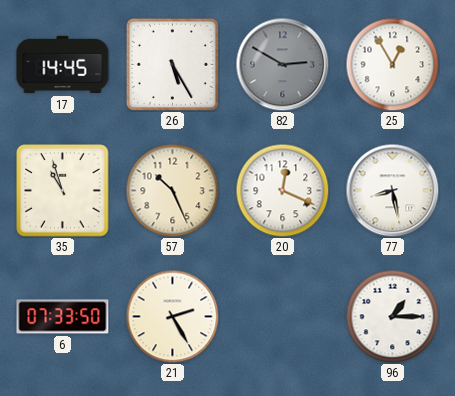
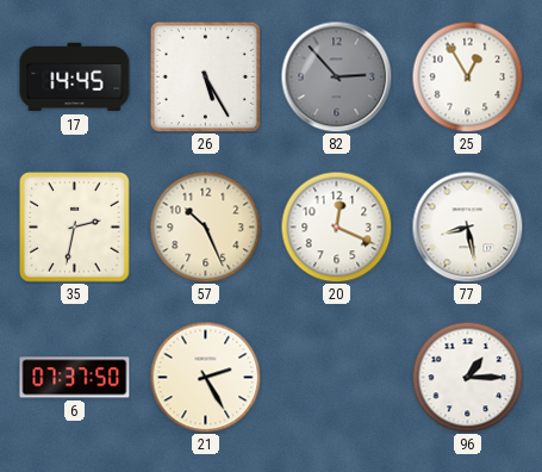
82: 2:50 -> 2:53
35: 10:57 -> 2:32
6: 07:33 -> 07:37
